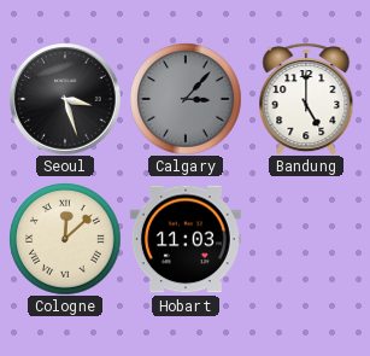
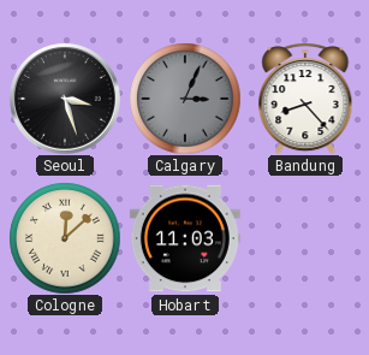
Calgary: 3:07 -> 3:04
Bandung: 5:00 -> 8:23
